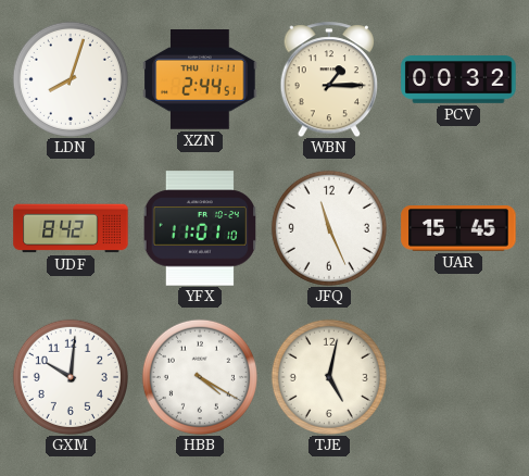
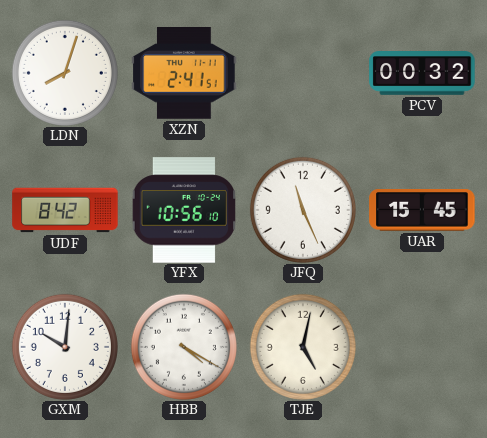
XZN: 2:44 -> 2:41
WBN: 1:15 -> none
YFX: 11:01 -> 10:56
